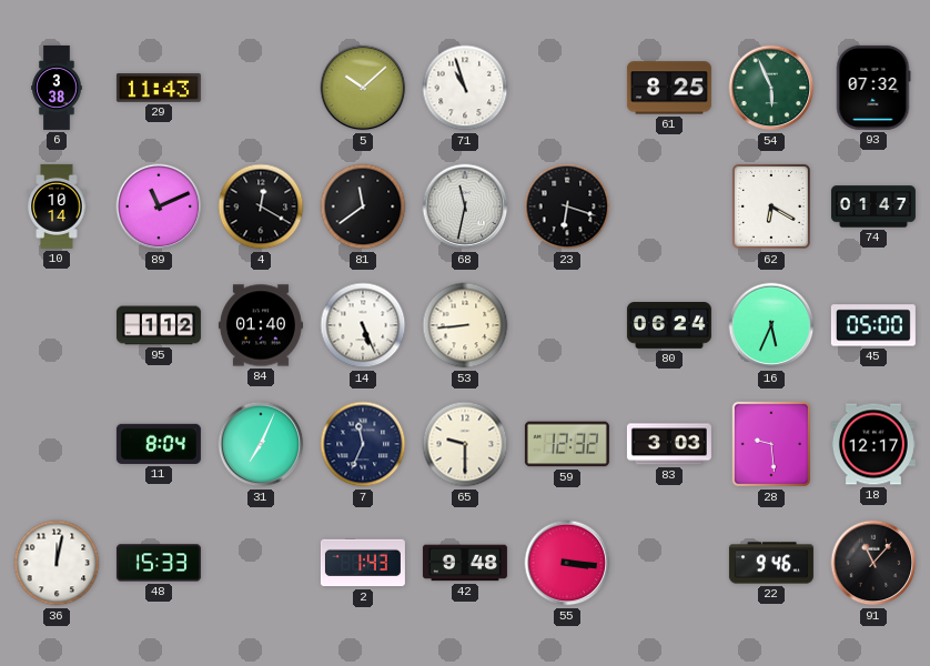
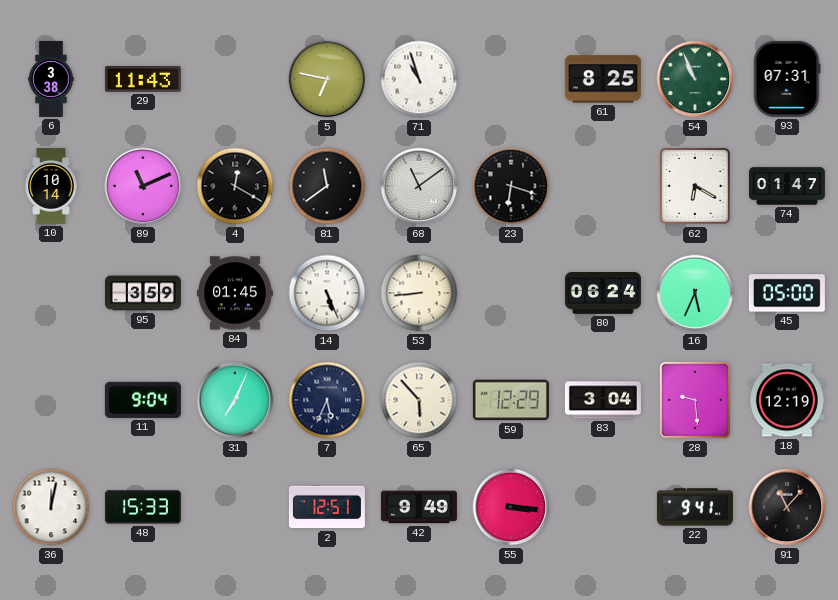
5: 10:08 -> 6:47
54: 5:56 -> 10:56
93: 07:32 -> 07:31
68: 11:32 -> 11:09
95: 1:12 -> 3:59
84: 01:40 -> 01:45
11: 8:04 -> 9:04
7: 11:34 -> 5:34
65: 9:30 -> 5:53
59: 12:32 -> 12:29
83: 3:03 -> 3:04
18: 12:17 -> 12:19
2: 1:43 -> 12:51
42: 9:48 -> 9:49
22: 9:46 -> 9:41
